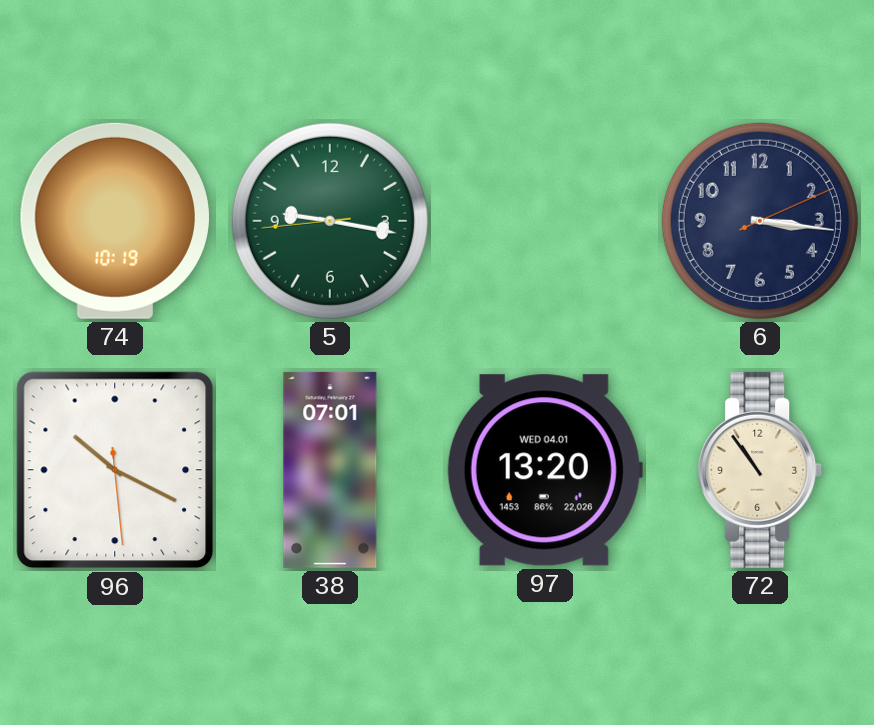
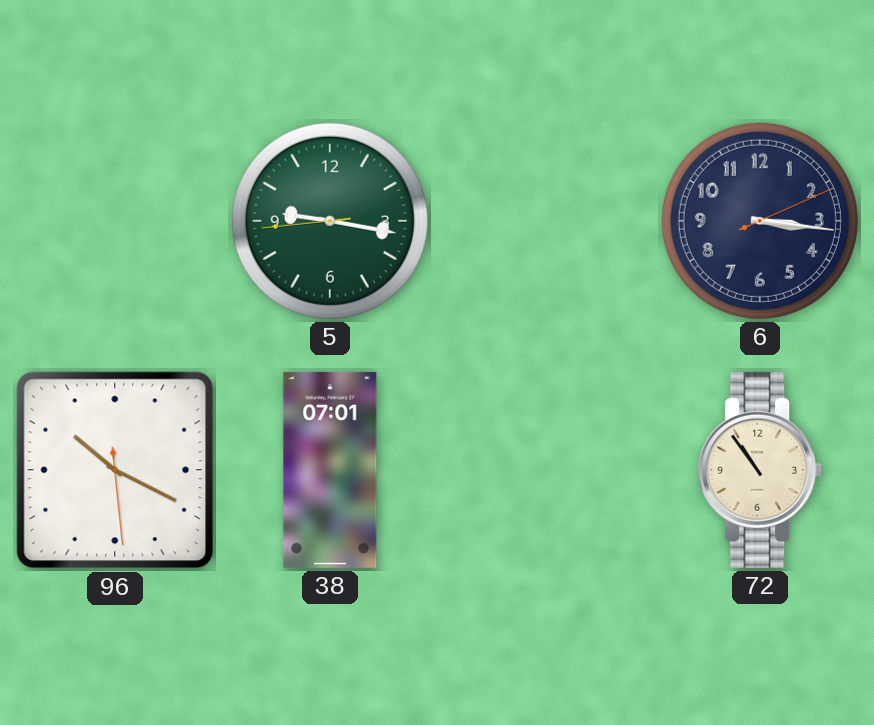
74: 10:19 -> none
97: 13:20 -> none
